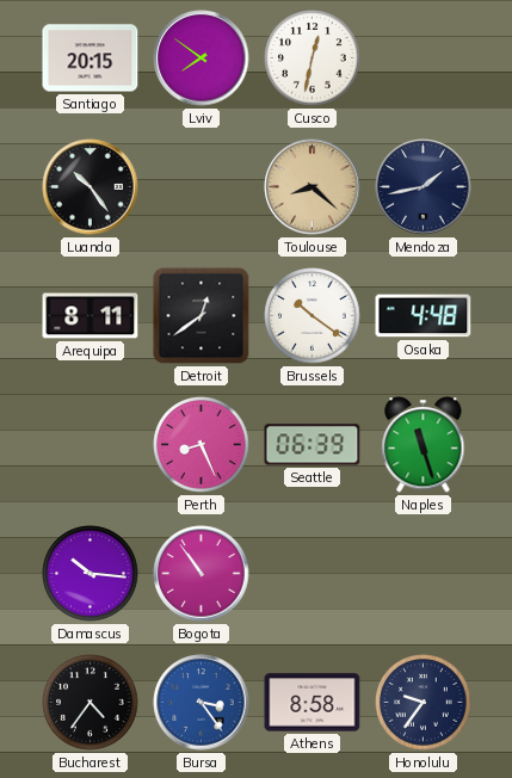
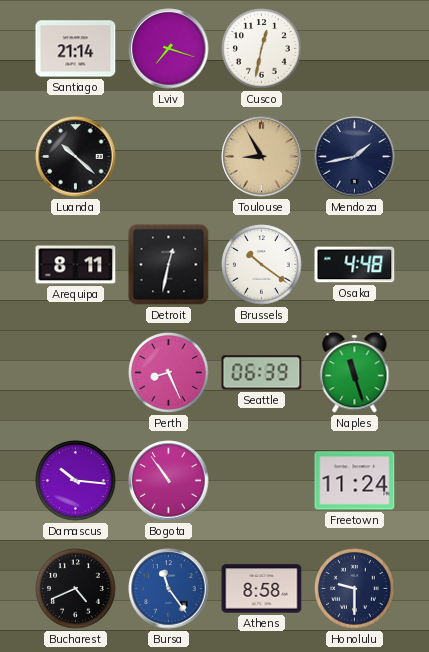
Santiago: 20:15 -> 21:14
Lviv: 7:51 -> 7:18
Luanda: 10:24 -> 10:22
Toulouse: 8:22 -> 8:55
Detroit: 12:39 -> 12:32
Freetown: none -> 11:24
Bucharest: 4:36 -> 4:41
Bursa: 3:24 -> 11:24
Honolulu: 9:36 -> 9:30
